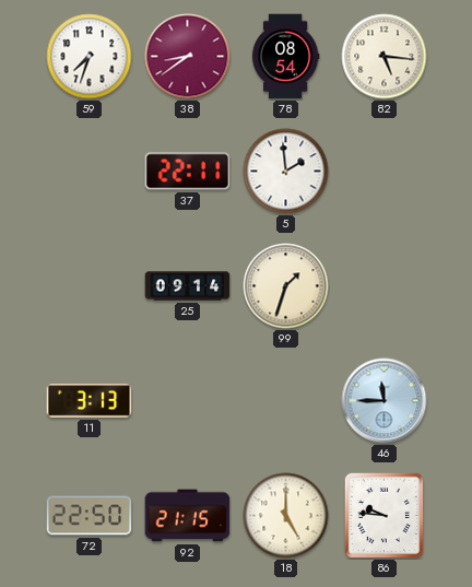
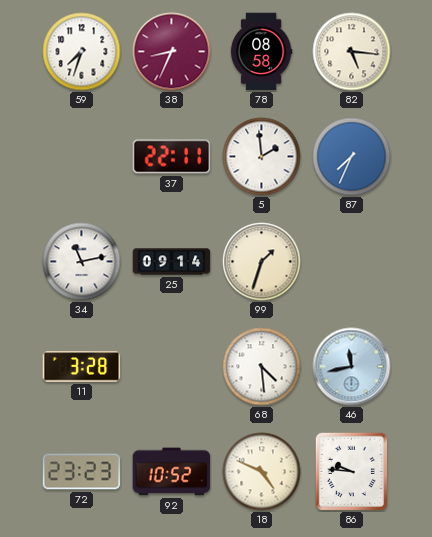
38: 8:39 -> 8:34
78: 08:54 -> 08:58
87: none -> 7:34
34: none -> 11:13
11: 3:13 -> 3:28
68: none -> 4:29
46: 11:45 -> 11:43
72: 22:50 -> 23:23
92: 21:15 -> 10:52
18: 5:00 -> 4:49
